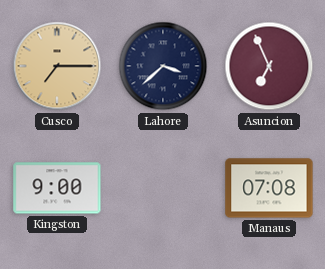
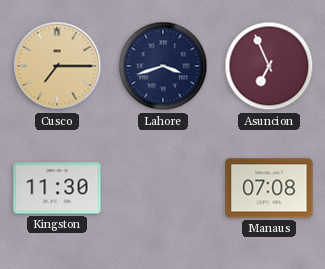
Lahore: 3:38 -> 3:42
Kingston: 9:00 -> 11:30
